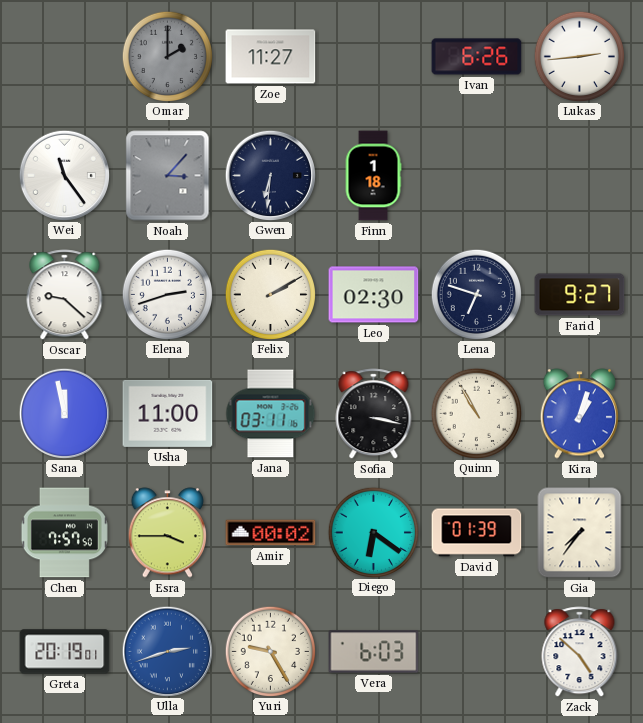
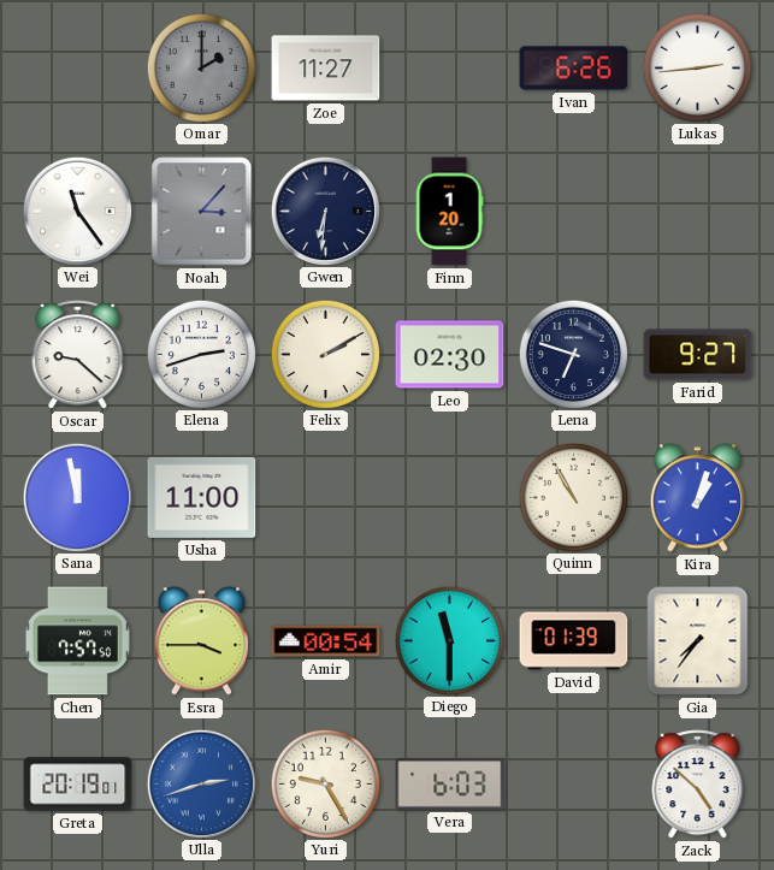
Finn: 1:18 -> 1:20
Jana: 03:11 -> none
Sofia: 3:17 -> none
Amir: 00:02 -> 00:54
Diego: 6:21 -> 11:30
